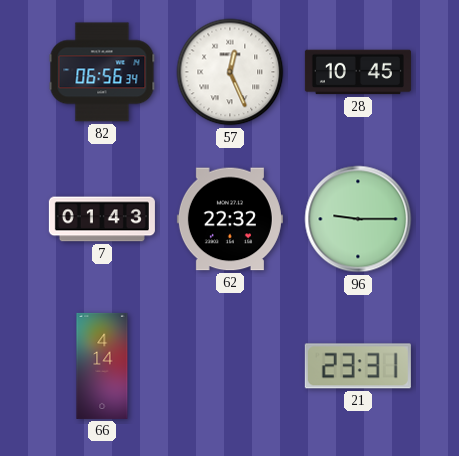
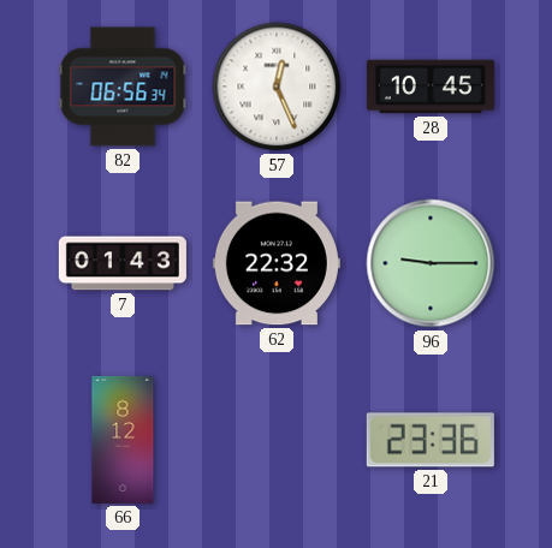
66: 4:14 -> 8:12
21: 23:31 -> 23:36
